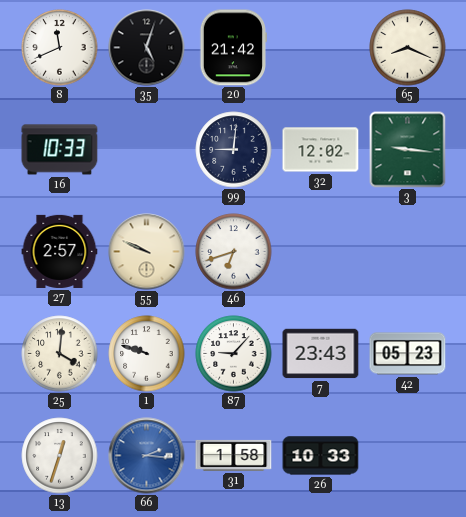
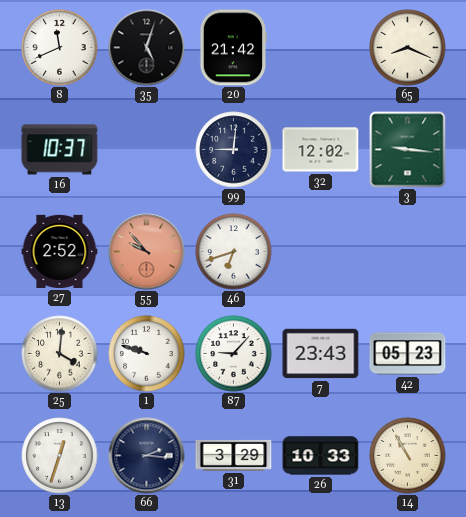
16: 10:33 -> 10:37
27: 2:57 -> 2:52
55: 9:49 -> 9:53
55 dial: cream -> salmon
66 dial: blue -> navy
31: 1:58 -> 3:29
14: none -> 10:55
